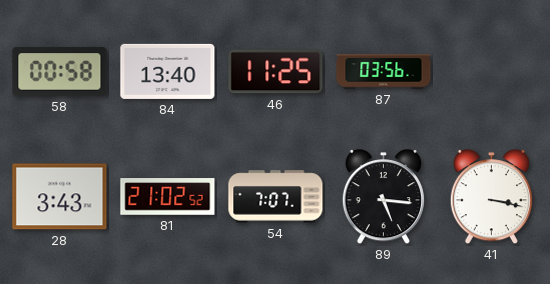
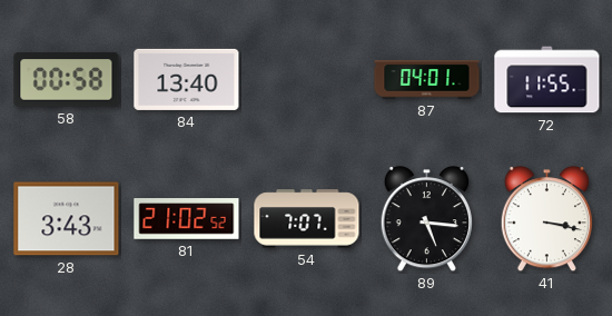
46: 11:25 -> none
87: 03:56 -> 04:01
72: none -> 11:55
